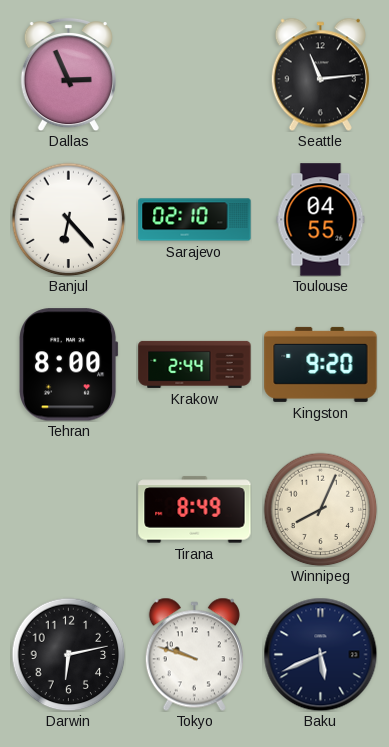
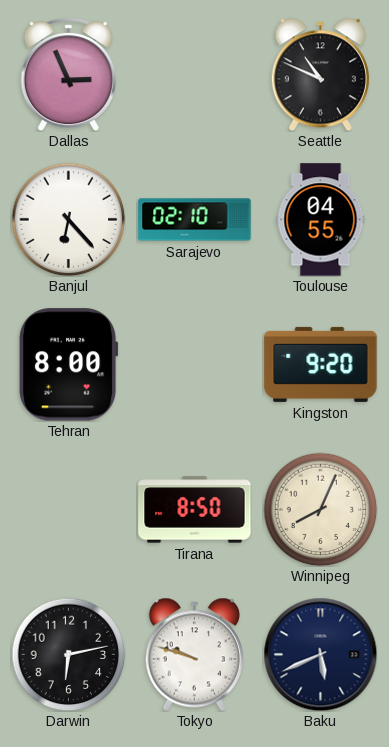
Seattle: 11:14 -> 10:49
Krakow: 2:44 -> none
Tirana: 8:49 -> 8:50
